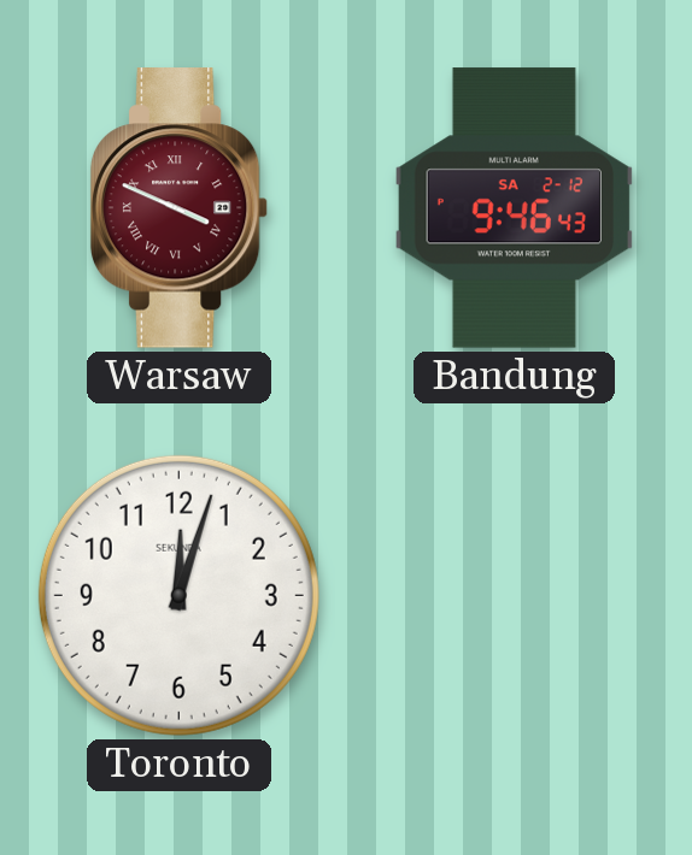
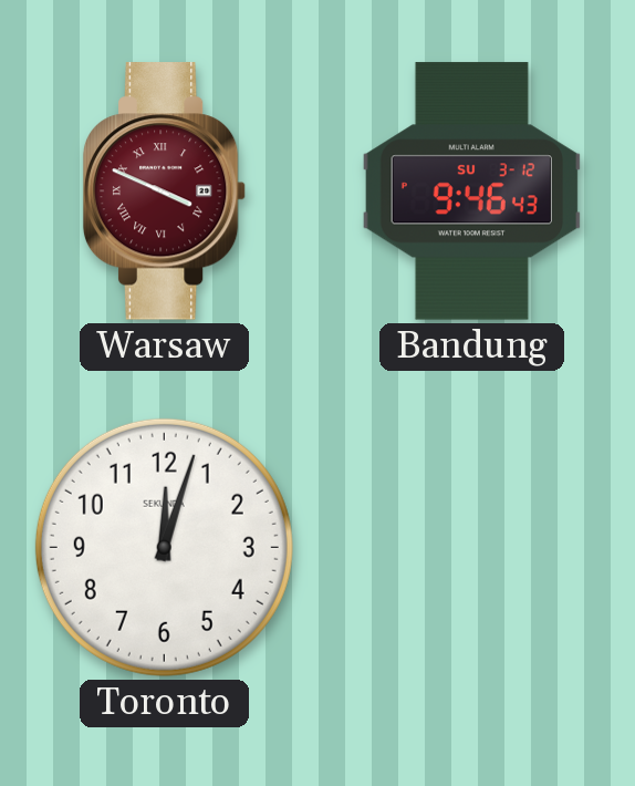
Bandung date: SA 2-12 -> SU 3-12
